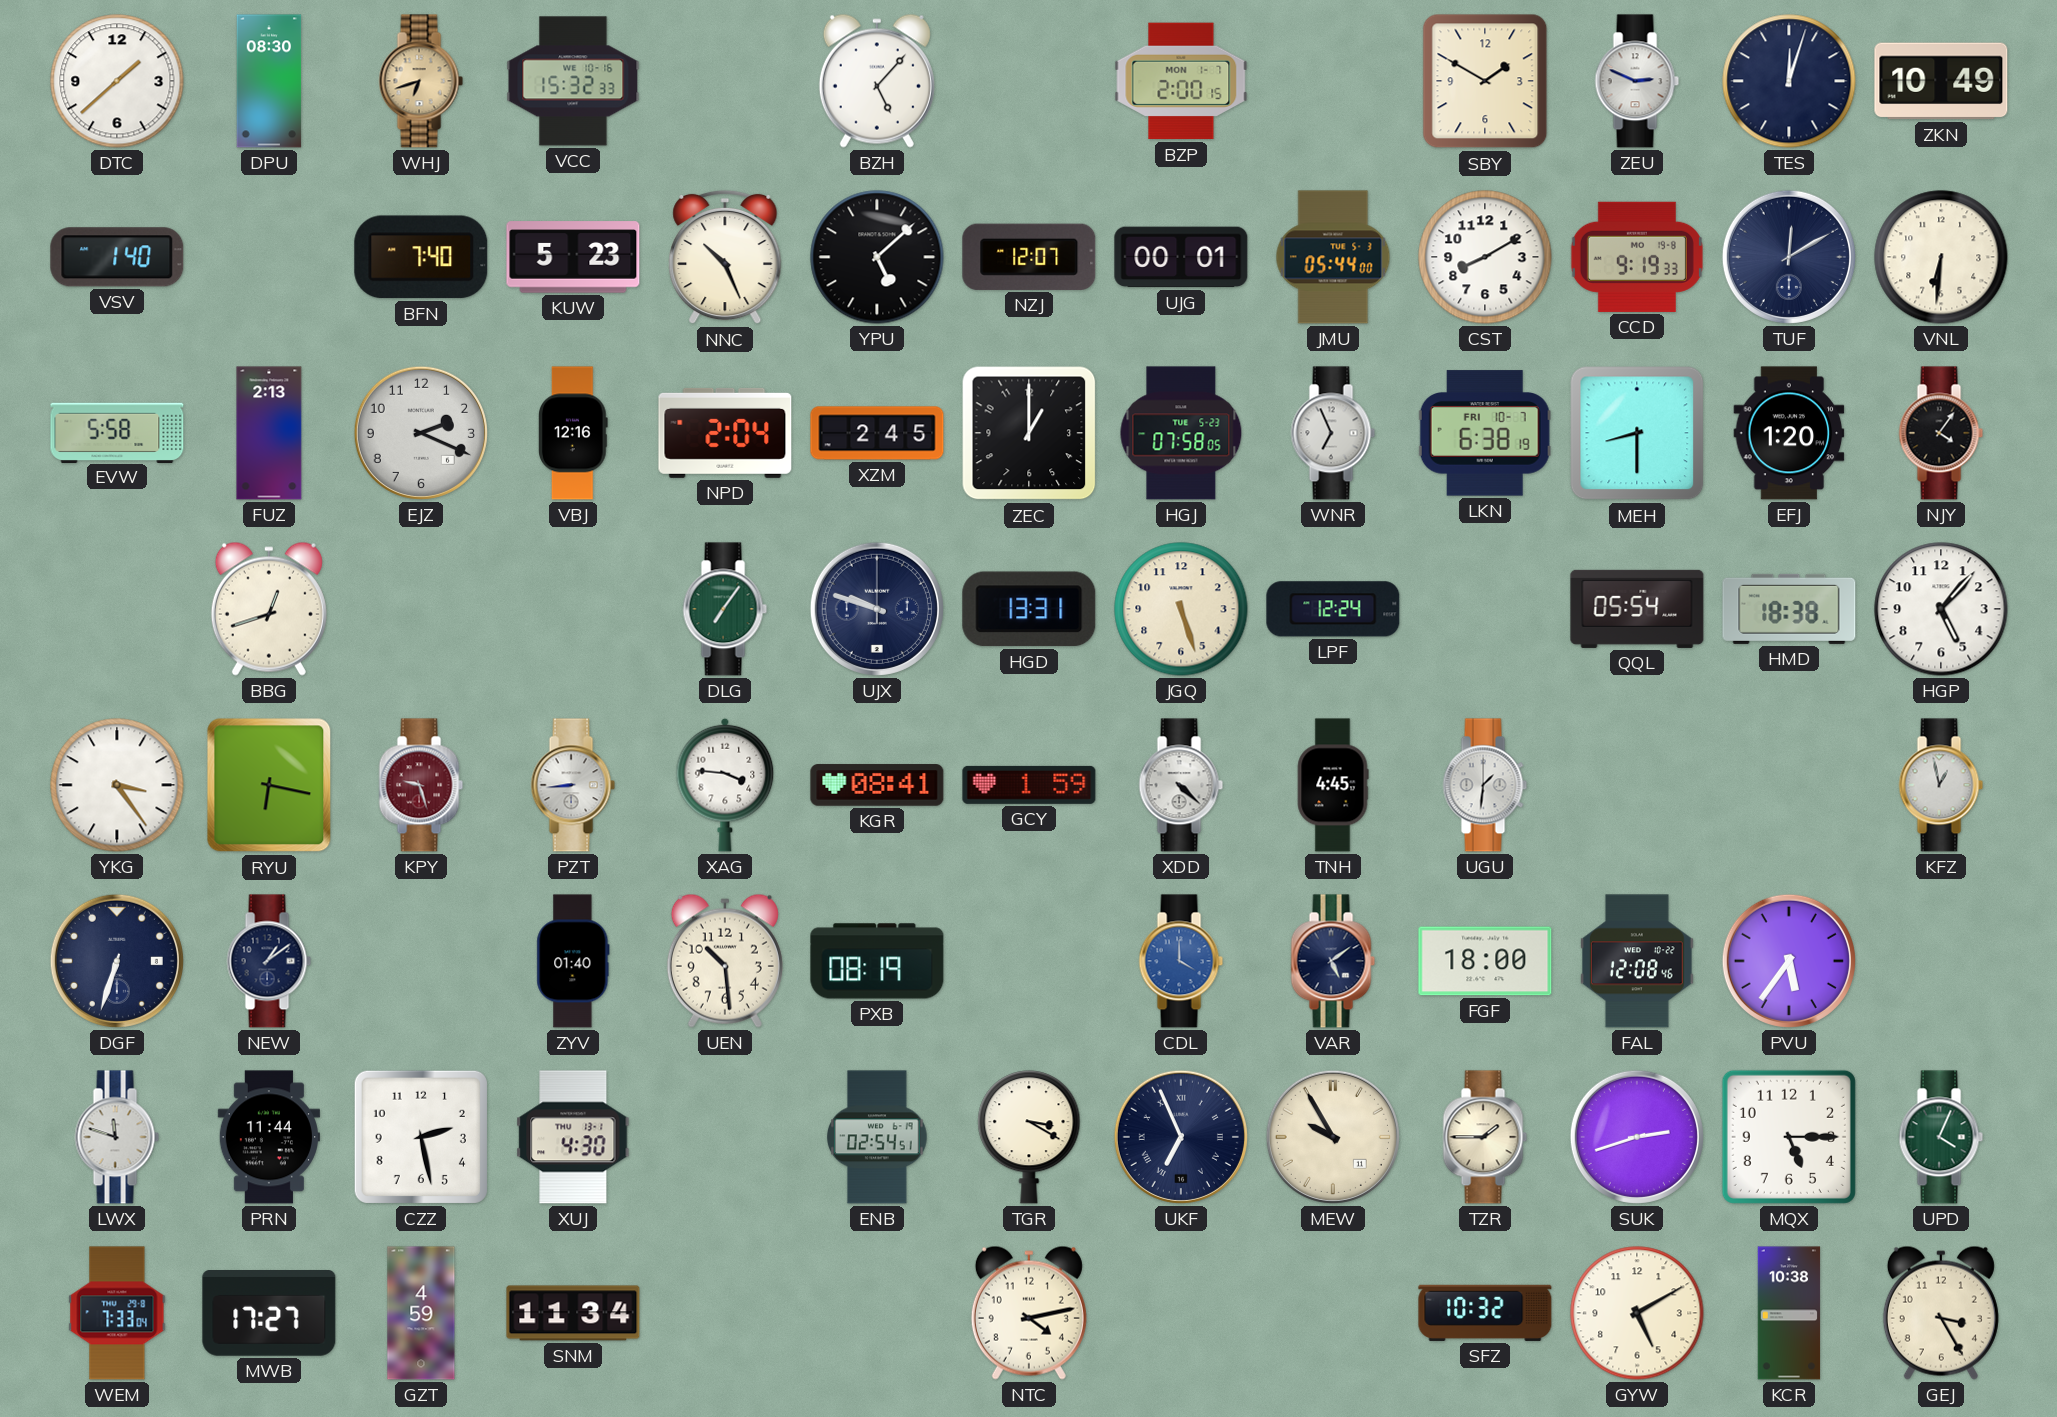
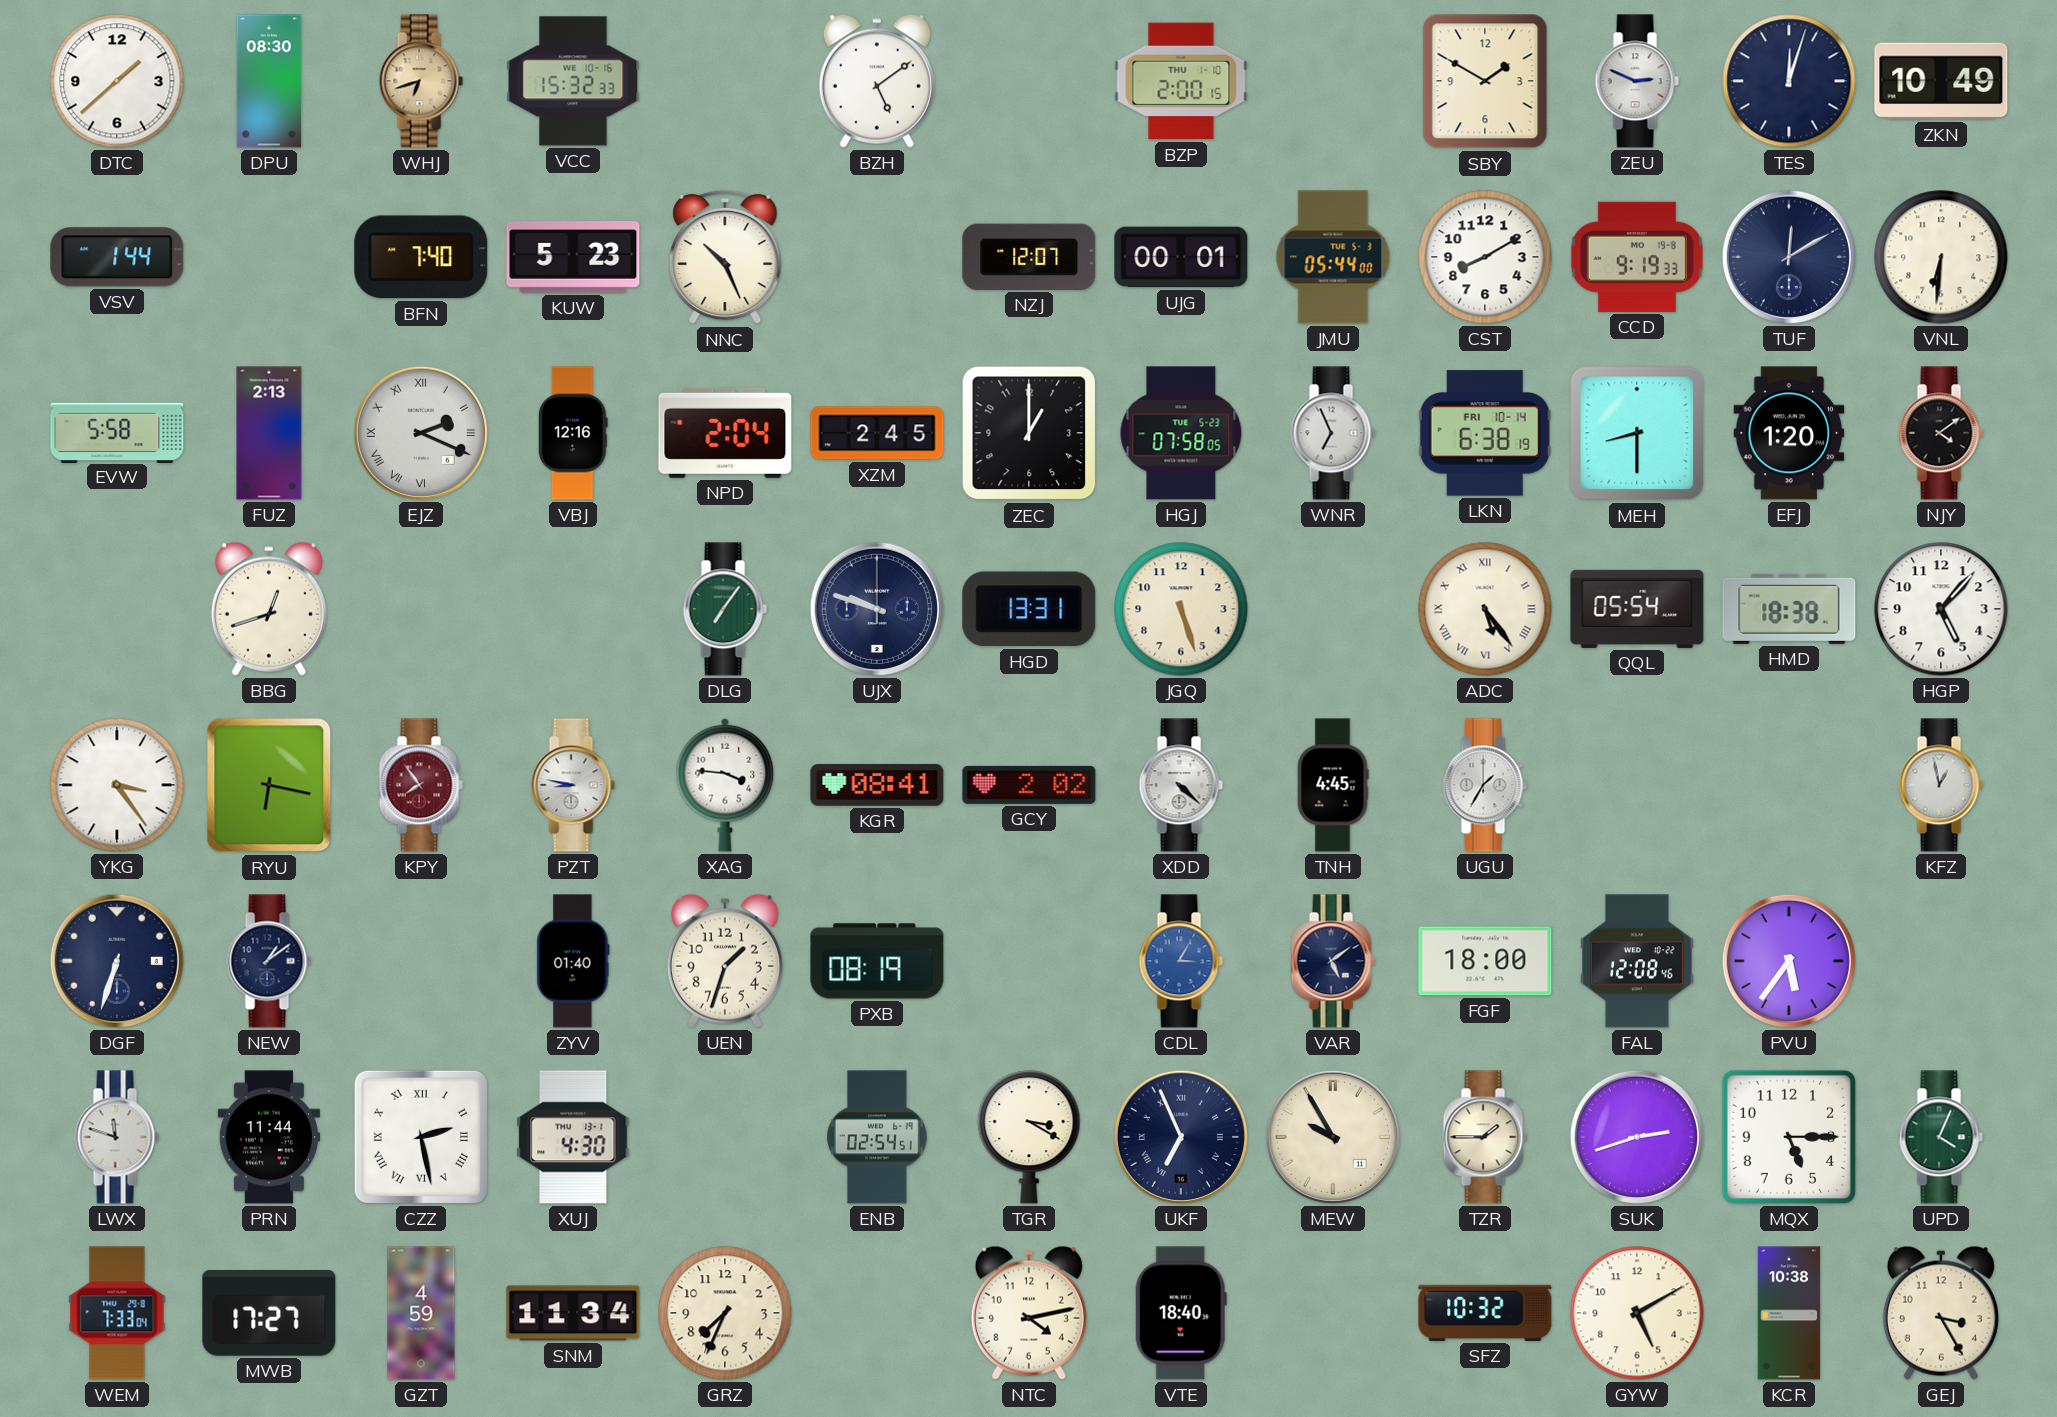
BZH: 5:07 -> 5:09
BZP date: MON 1-7 -> THU 1-10
VSV: 1:40 -> 1:44
YPU: 5:08 -> none
EJZ numerals: Arabic -> Roman
LKN date: FRI 10-7 -> FRI 10-14
NJY: 4:06 -> 4:09
LPF: 12:24 -> none
ADC: none -> 5:24
KPY: 9:27 -> 7:54
PZT: 8:44 -> 8:47
GCY: 1:59 -> 2:02
UGU: 1:31 -> 1:35
UEN: 10:29 -> 1:33
CDL: 4:00 -> 3:05
CZZ numerals: Arabic -> Roman
GRZ: none -> 7:34
VTE: none -> 18:40
